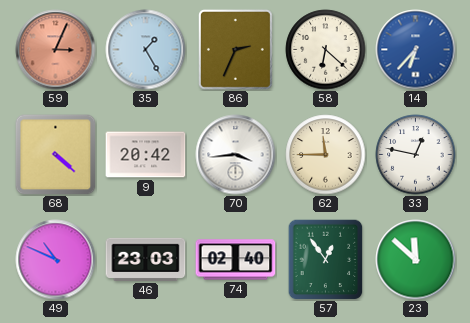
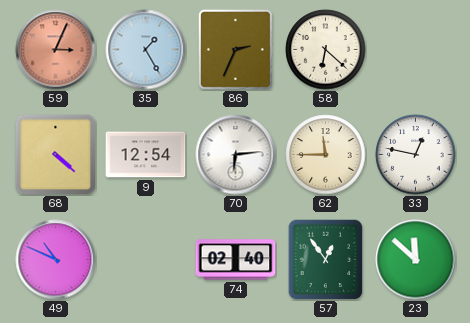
14: 6:37 -> none
9: 20:42 -> 12:54
70: 3:44 -> 6:14
46: 23:03 -> none
